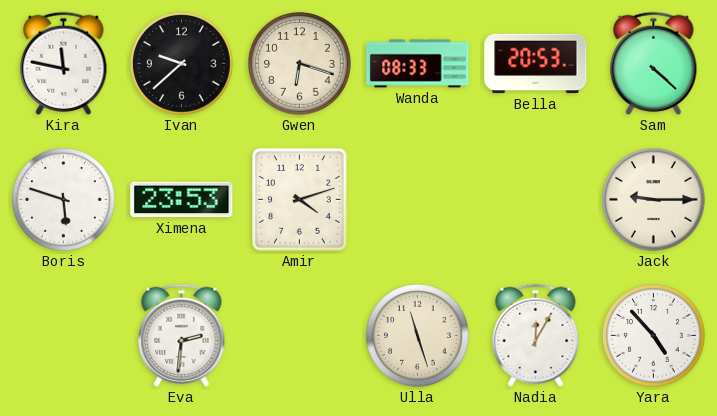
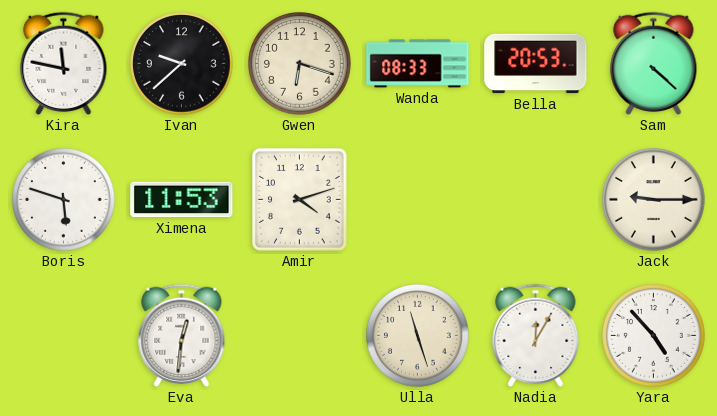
Ximena: 23:53 -> 11:53
Eva: 2:31 -> 12:31
